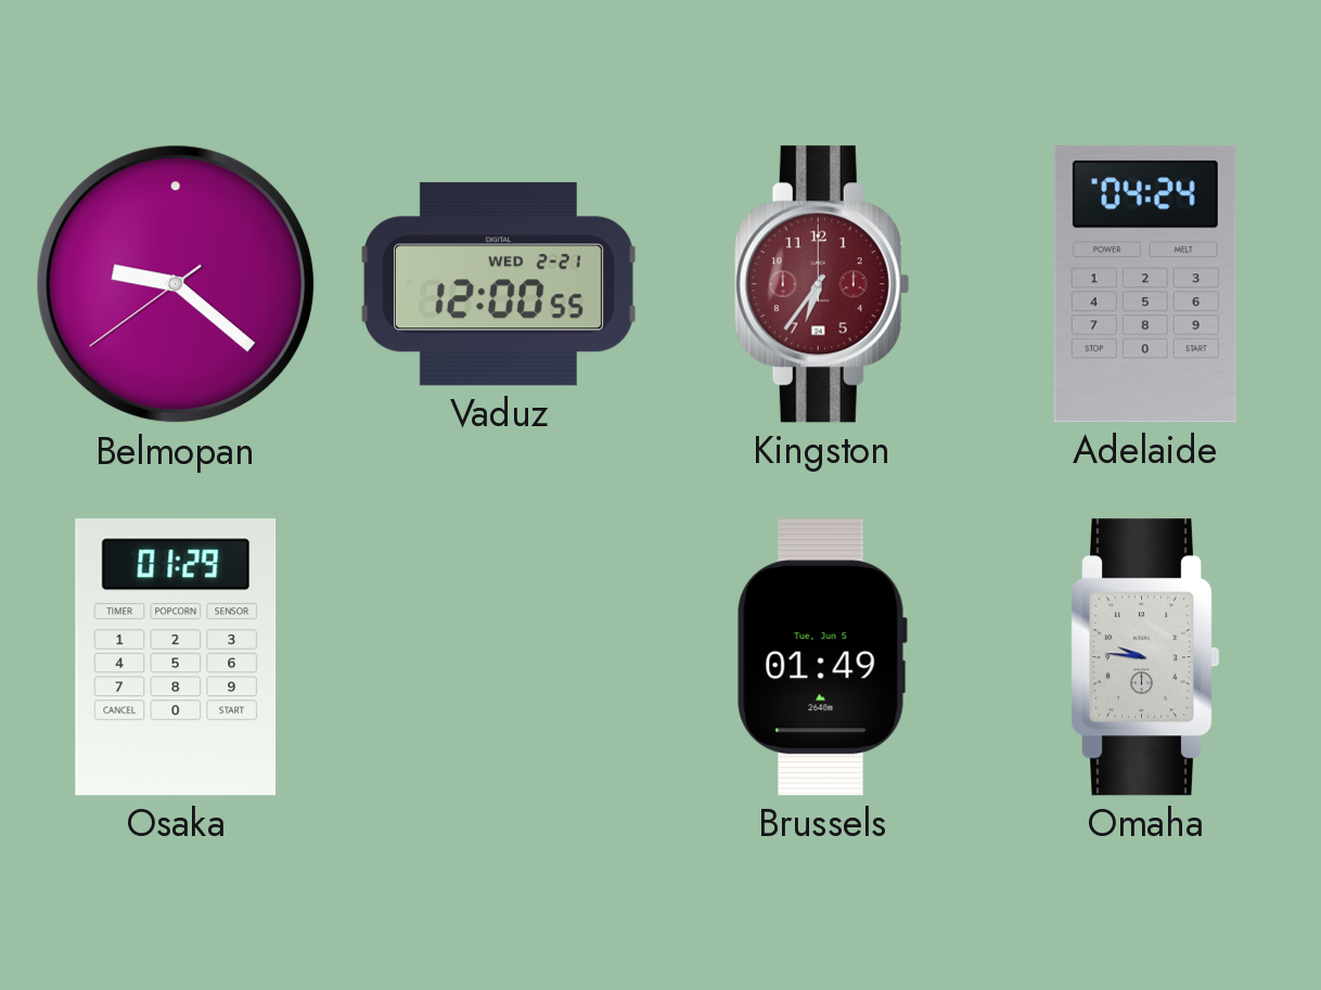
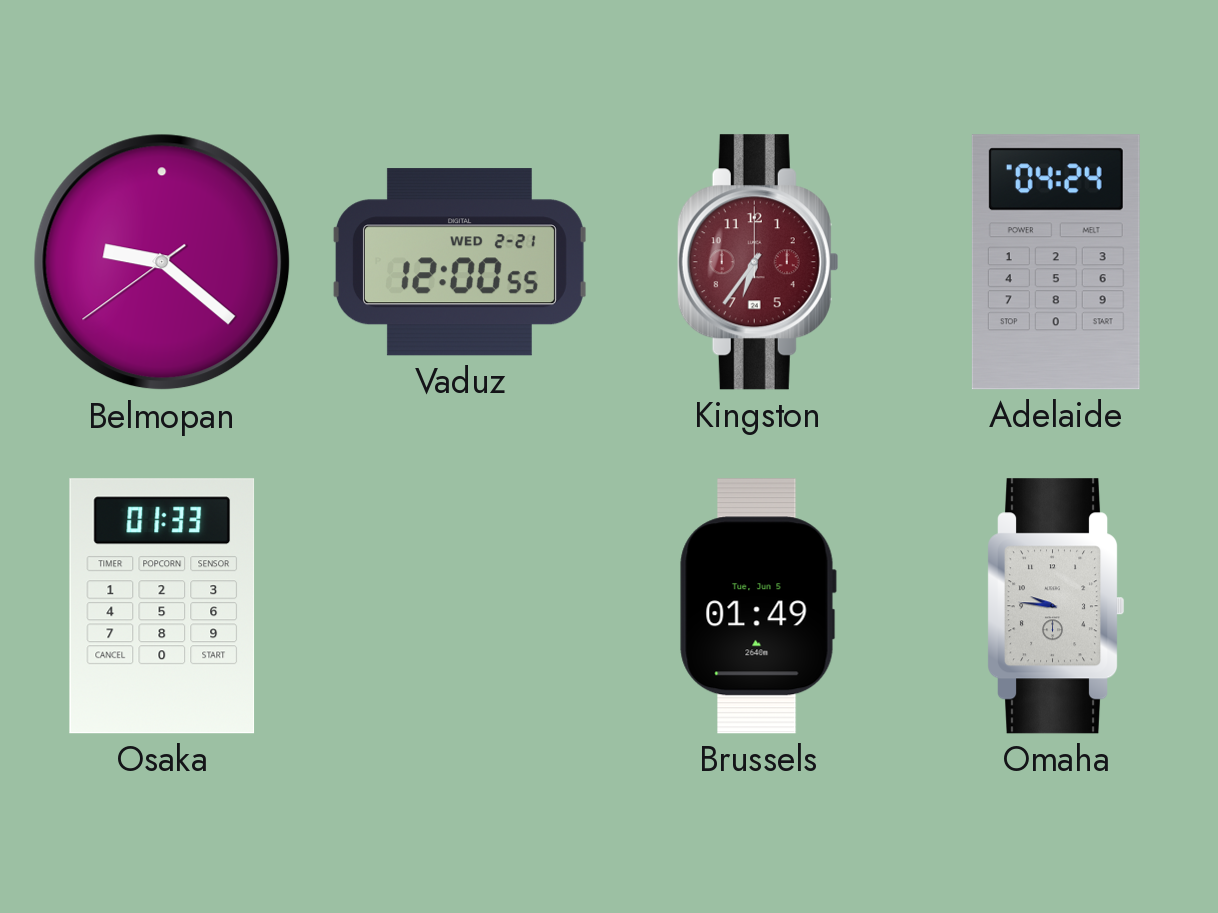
Osaka: 01:29 -> 01:33
